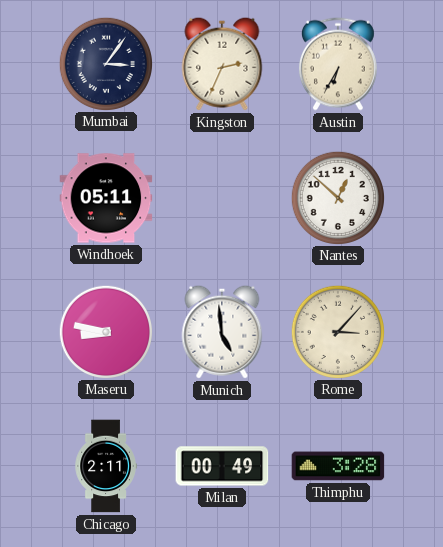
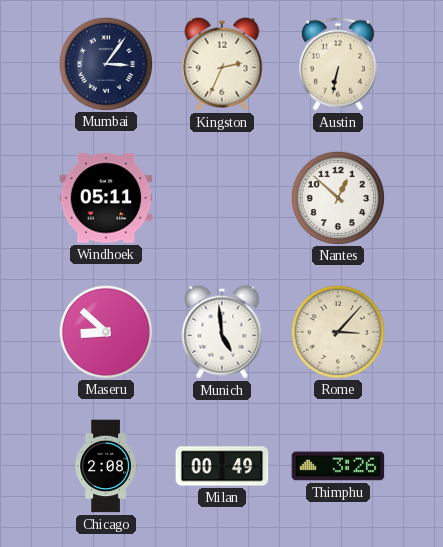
Austin: 6:35 -> 6:32
Maseru: 8:47 -> 8:52
Chicago: 2:11 -> 2:08
Thimphu: 3:28 -> 3:26
